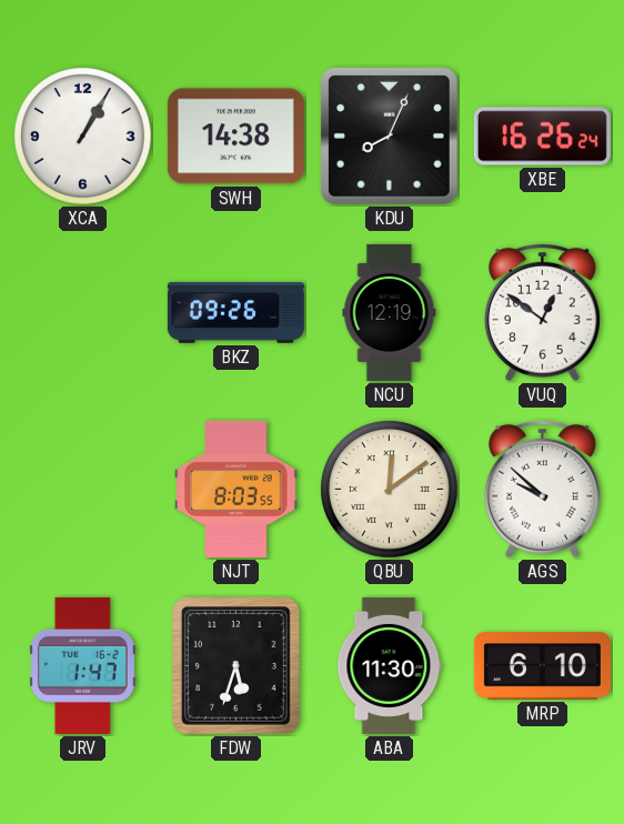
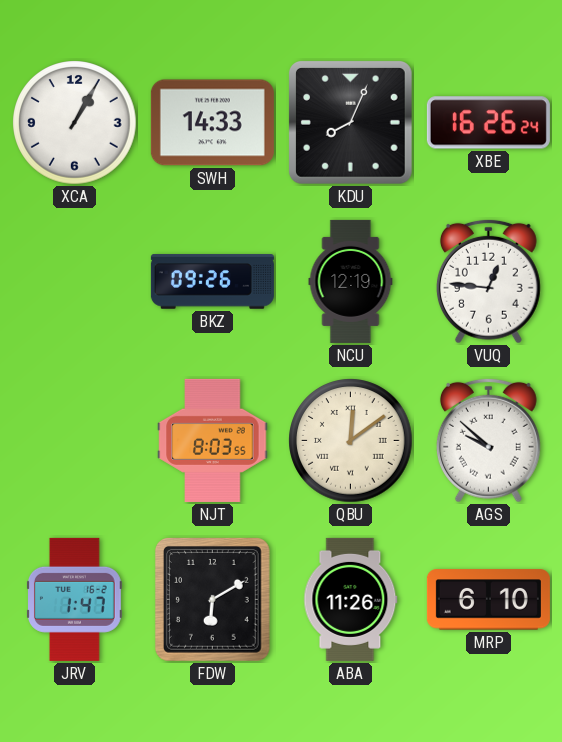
SWH: 14:38 -> 14:33
VUQ: 12:51 -> 12:46
FDW: 5:33 -> 6:10
ABA: 11:30 -> 11:26
